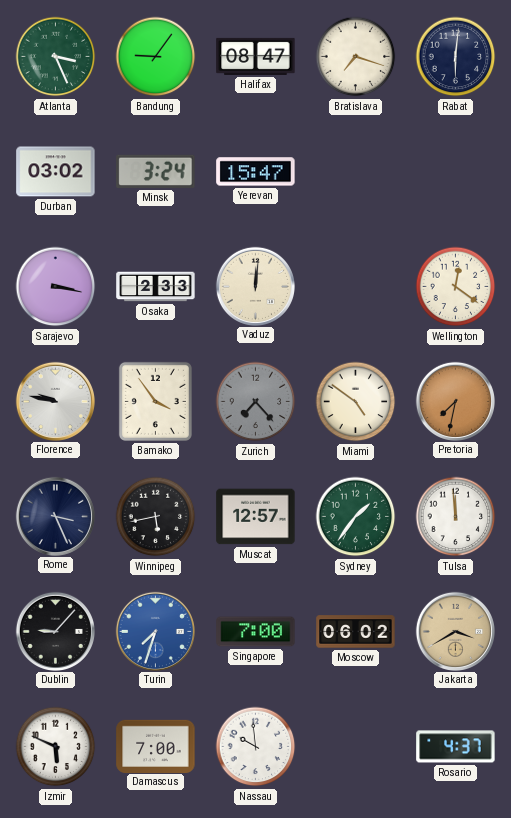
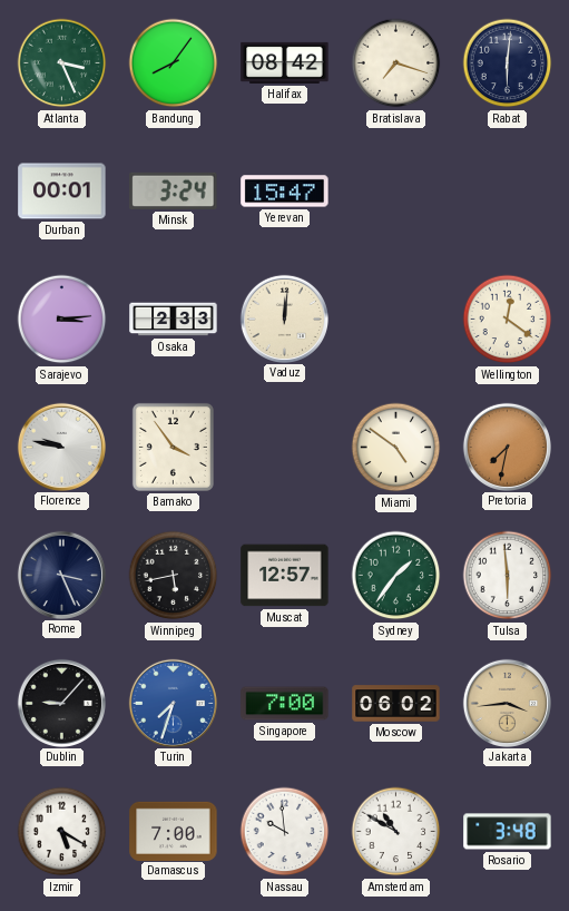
Bandung: 9:06 -> 8:06
Halifax: 08:47 -> 08:42
Durban: 03:02 -> 00:01
Sarajevo: 3:17 -> 3:14
Zurich: 7:23 -> none
Tulsa: 11:59 -> 5:59
Jakarta: 3:40 -> 3:44
Izmir: 5:49 -> 5:20
Amsterdam: none -> 10:50
Rosario: 4:37 -> 3:48
